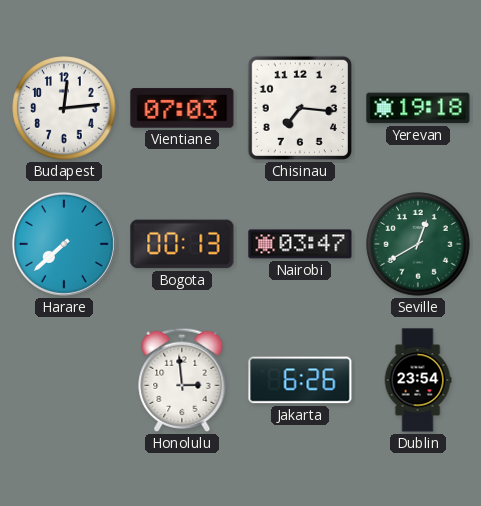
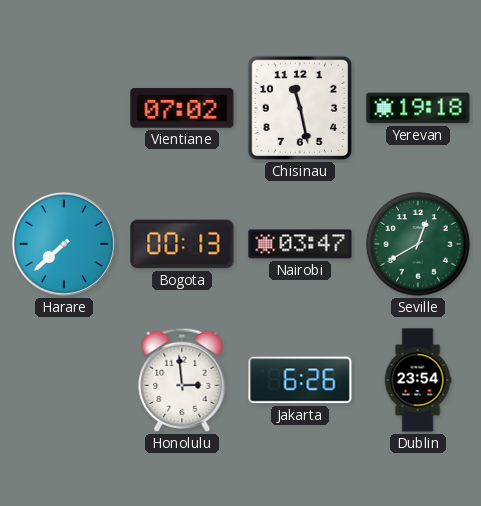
Budapest: 12:14 -> none
Vientiane: 07:03 -> 07:02
Chisinau: 7:16 -> 11:28
